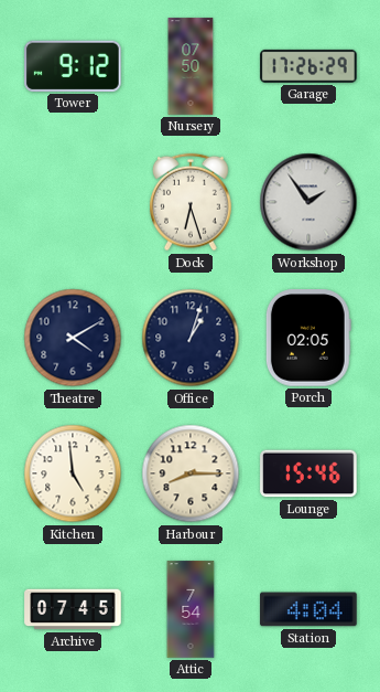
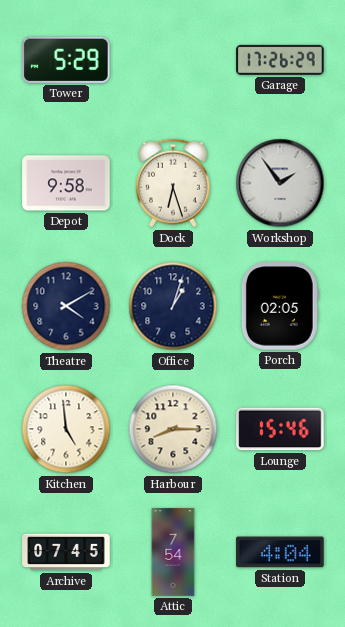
Tower: 9:12 -> 5:29
Nursery: 07:50 -> none
Depot: none -> 9:58
